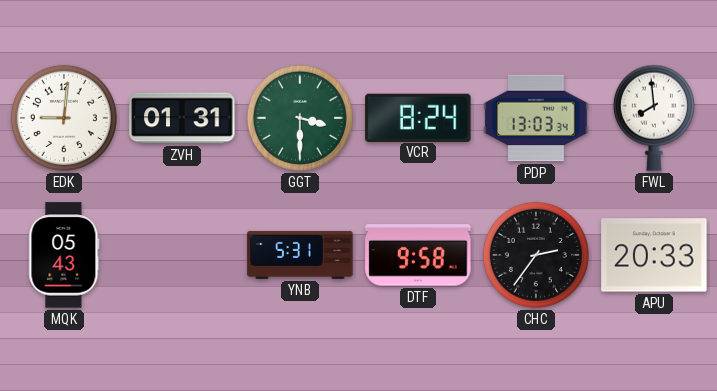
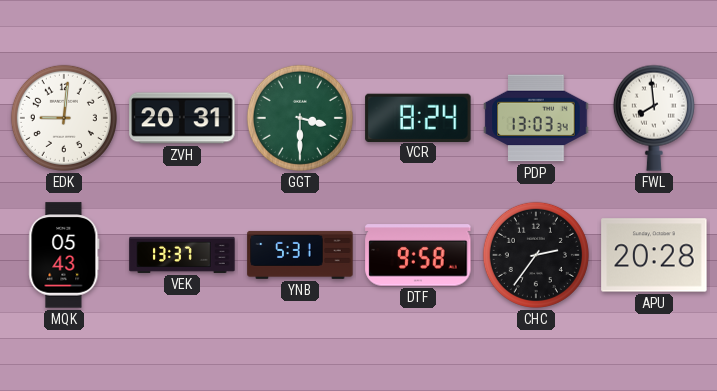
ZVH: 01:31 -> 20:31
VEK: none -> 13:37
APU: 20:33 -> 20:28
